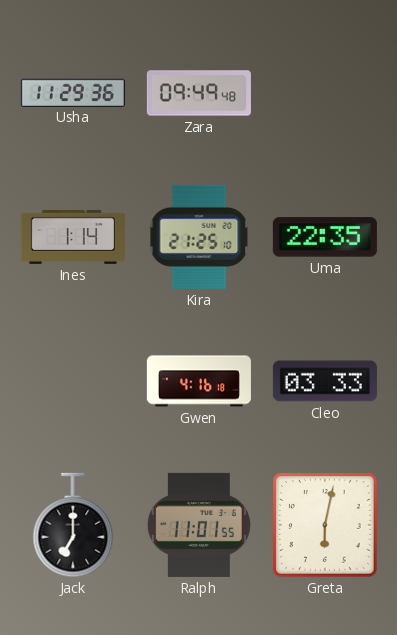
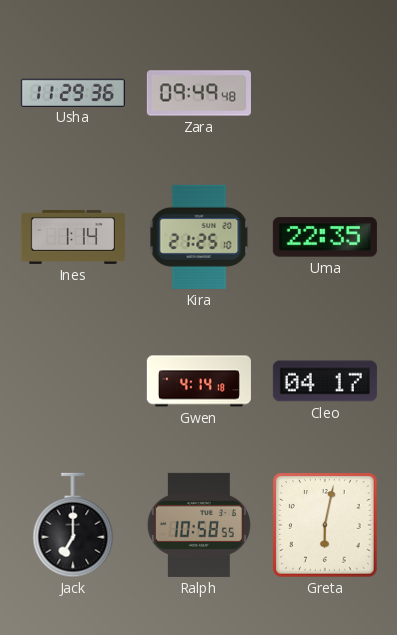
Gwen: 4:16 -> 4:14
Cleo: 03:33 -> 04:17
Ralph: 11:01 -> 10:58
